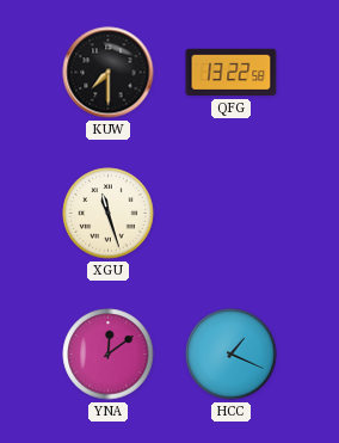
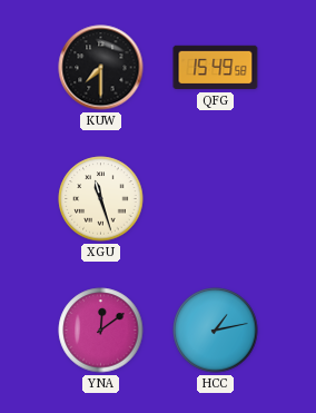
QFG: 13:22 -> 15:49
HCC: 1:19 -> 1:13
